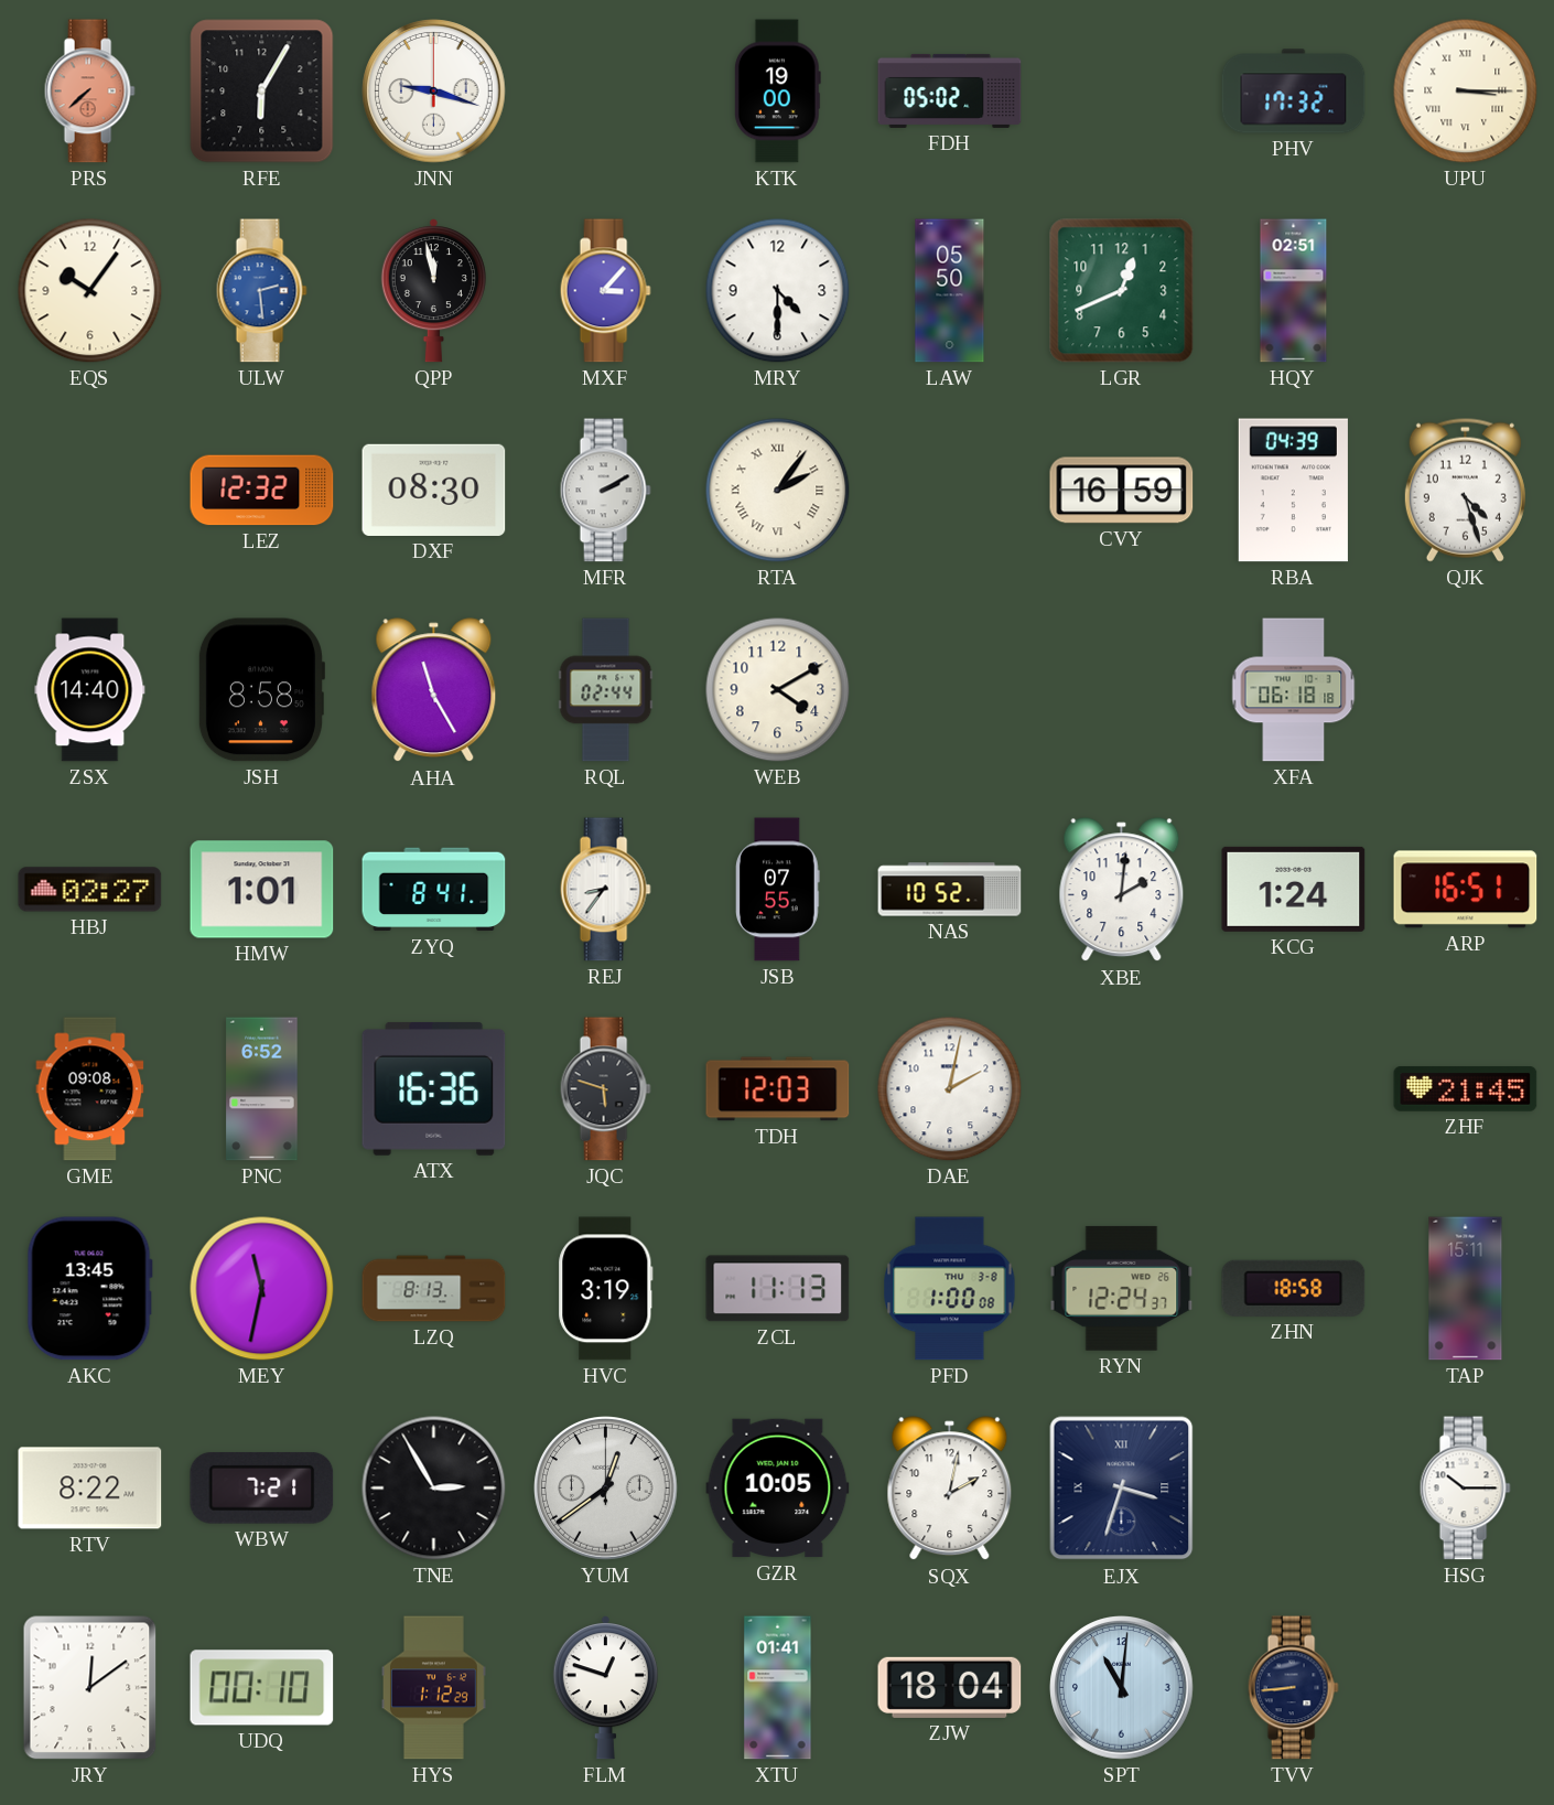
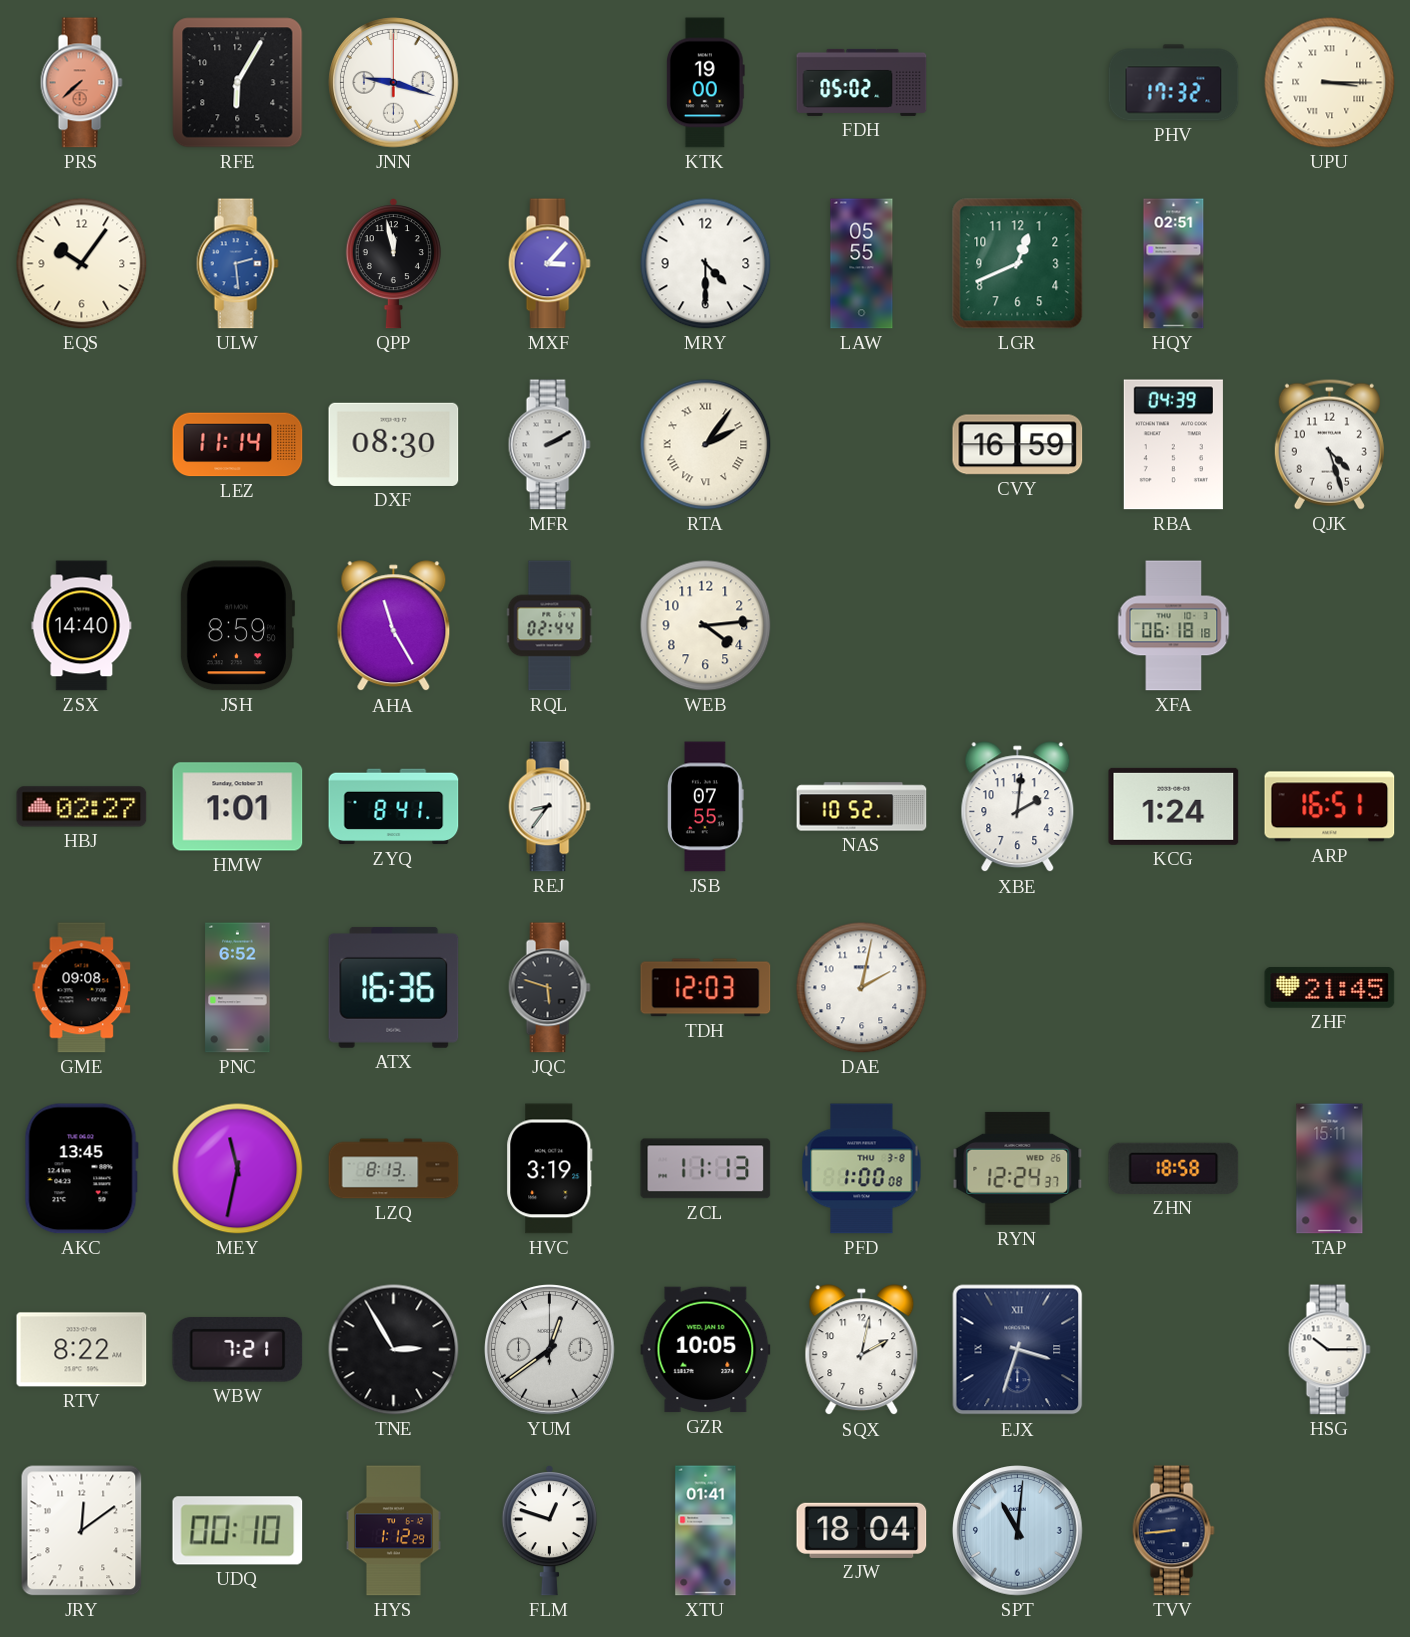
LAW: 05:50 -> 05:55
LEZ: 12:32 -> 11:14
JSH: 8:58 -> 8:59
WEB: 4:10 -> 4:14
